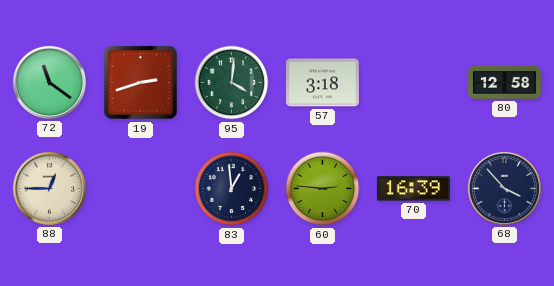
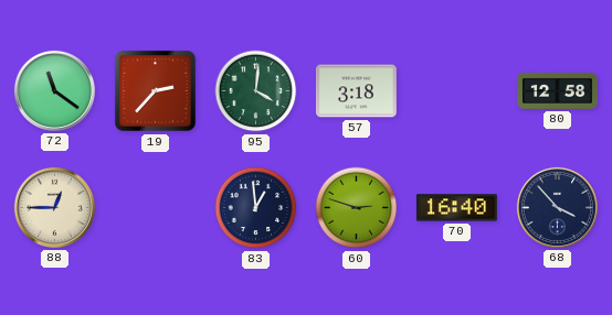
19: 2:42 -> 2:37
60: 2:46 -> 2:48
70: 16:39 -> 16:40
